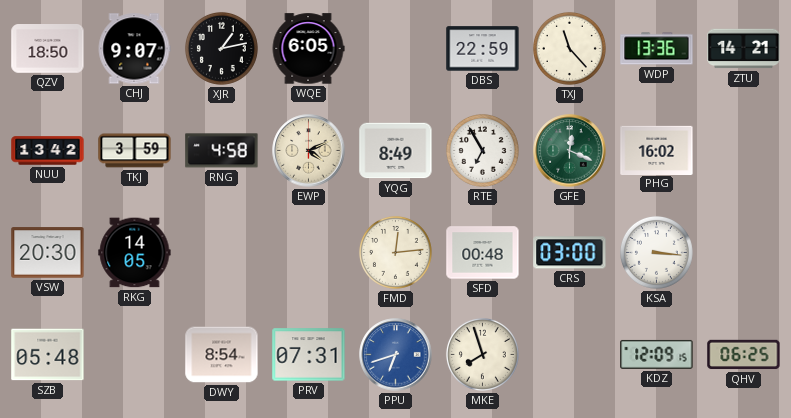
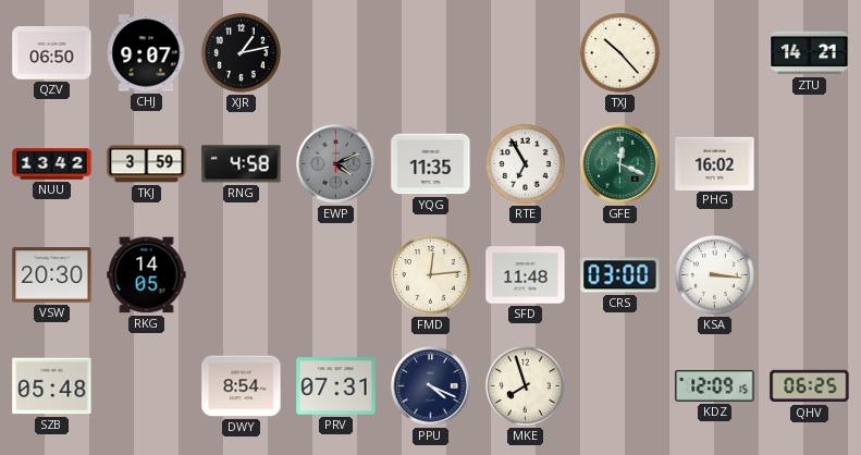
QZV: 18:50 -> 06:50
WQE: 6:05 -> none
DBS: 22:59 -> none
TXJ: 11:23 -> 10:23
WDP: 13:36 -> none
EWP dial: cream -> grey
YQG: 8:49 -> 11:35
SFD: 00:48 -> 11:48
PPU: 6:42 -> 4:19
PPU dial: blue -> navy
